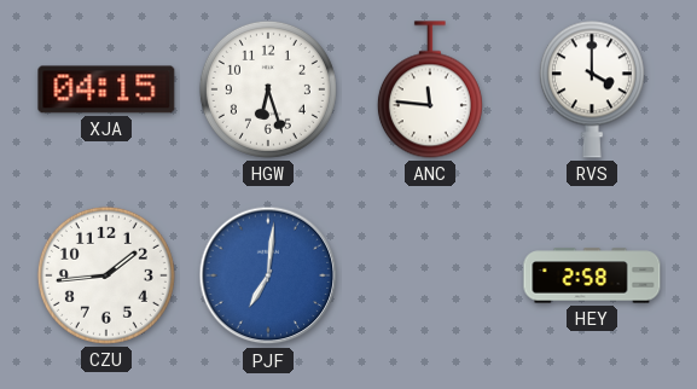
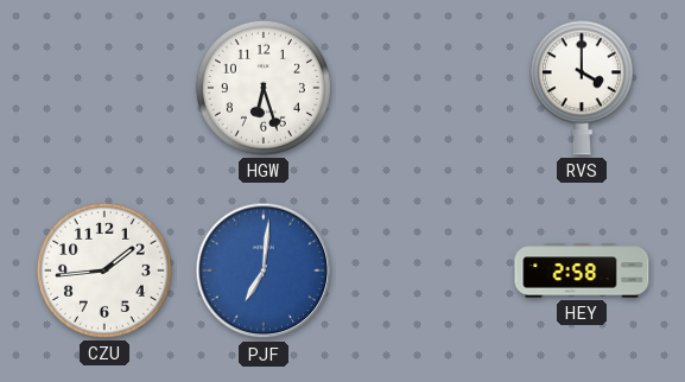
XJA: 04:15 -> none
ANC: 11:46 -> none
